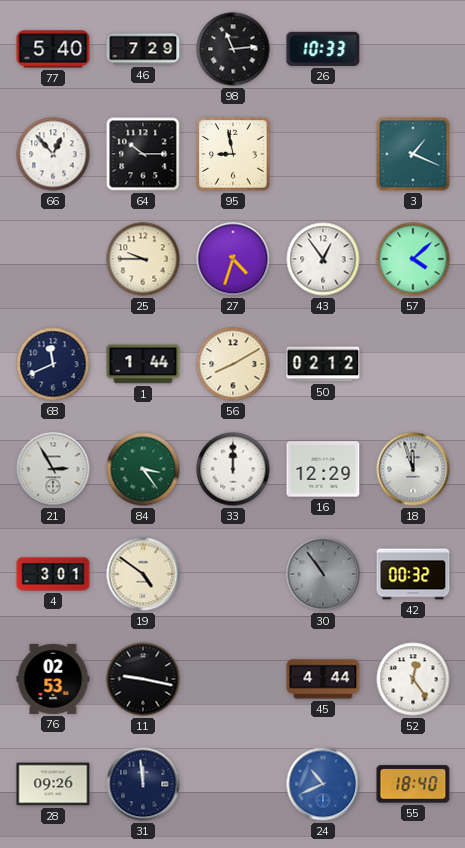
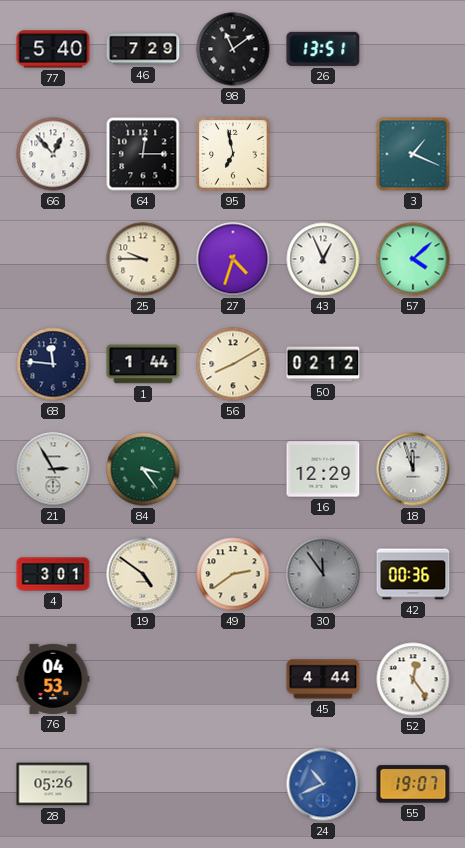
98: 11:14 -> 11:09
26: 10:33 -> 13:51
64: 10:15 -> 12:15
95: 8:58 -> 6:58
43: 12:54 -> 12:56
68: 11:41 -> 11:46
33: 12:00 -> none
49: none -> 2:39
30: 10:54 -> 11:54
42: 00:32 -> 00:36
76: 02:53 -> 04:53
11: 9:17 -> none
28: 09:26 -> 05:26
31: 11:59 -> none
55: 18:40 -> 19:07
